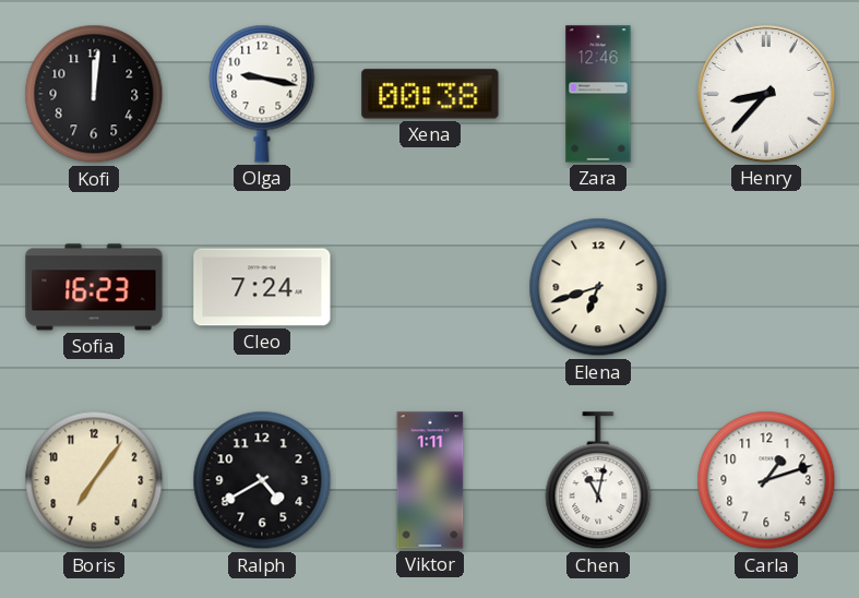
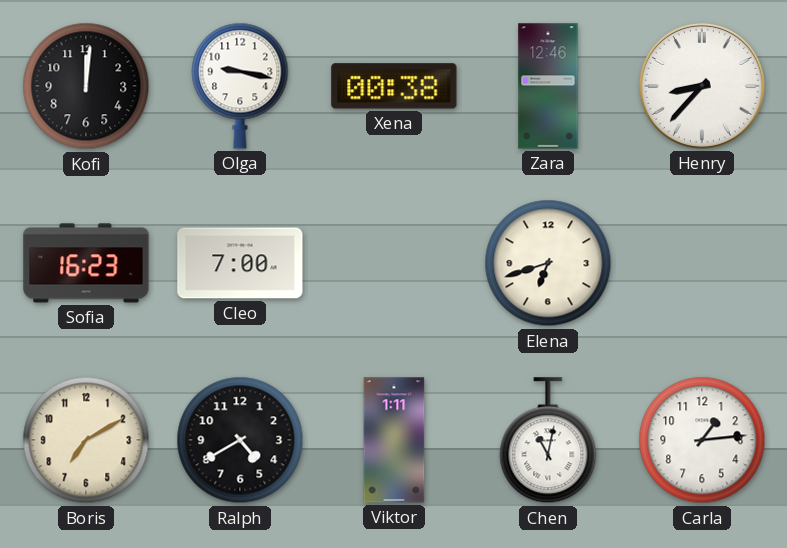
Cleo: 7:24 -> 7:00
Boris: 7:06 -> 7:10
Carla: 1:12 -> 1:14
